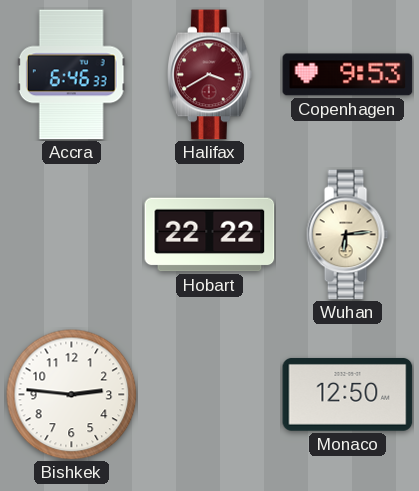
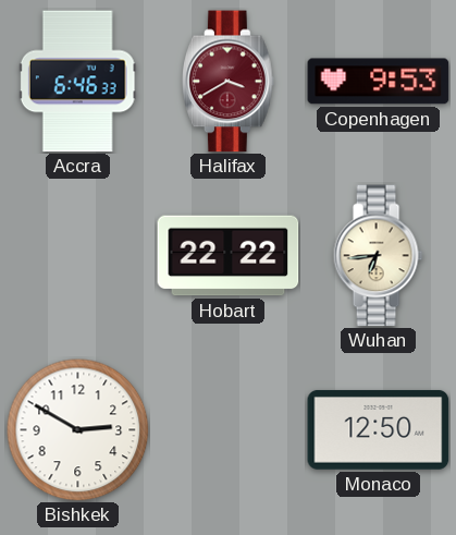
Wuhan: 6:14 -> 6:44
Bishkek: 2:46 -> 2:50
